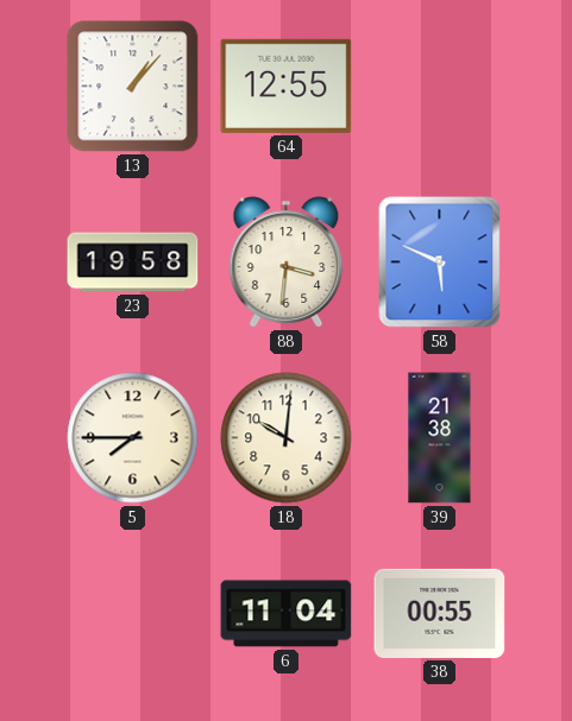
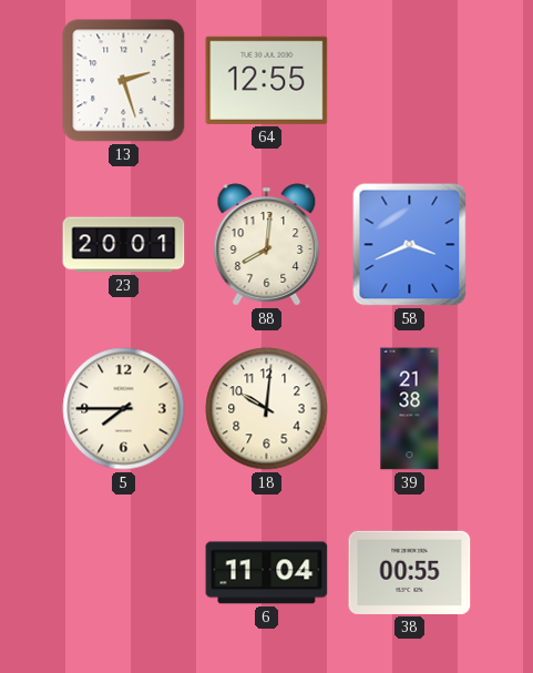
13: 1:07 -> 2:27
23: 19:58 -> 20:01
88: 3:31 -> 8:01
58: 5:49 -> 3:41
